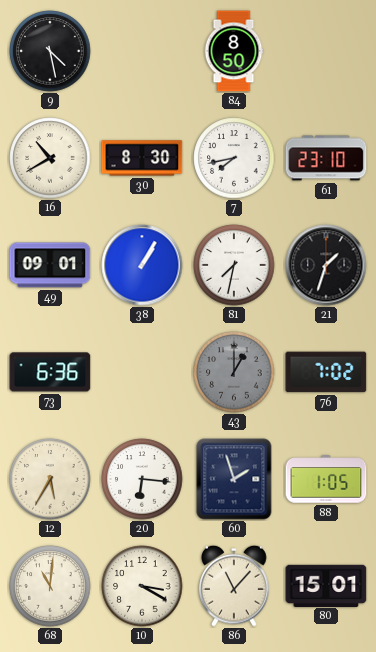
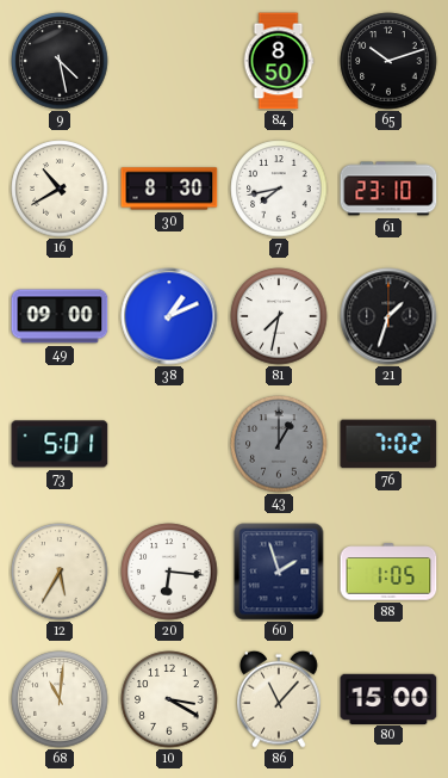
65: none -> 10:12
49: 09:01 -> 09:00
38: 1:05 -> 1:11
73: 6:36 -> 5:01
80: 15:01 -> 15:00
